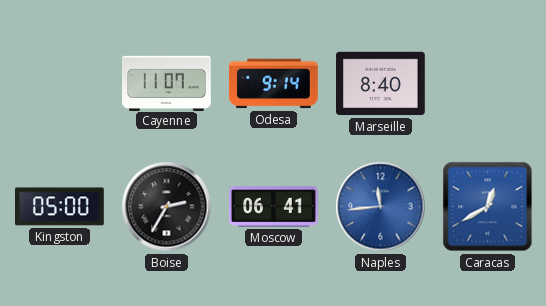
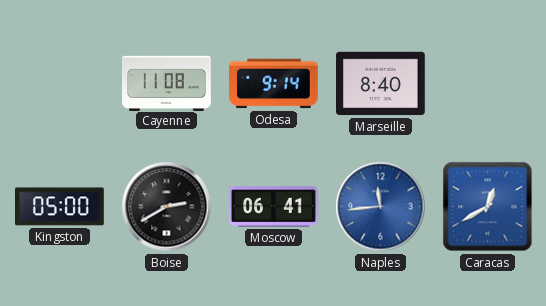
Cayenne: 11:07 -> 11:08
Boise: 2:35 -> 2:40
